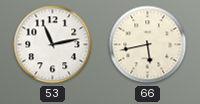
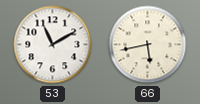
53: 11:13 -> 11:10
